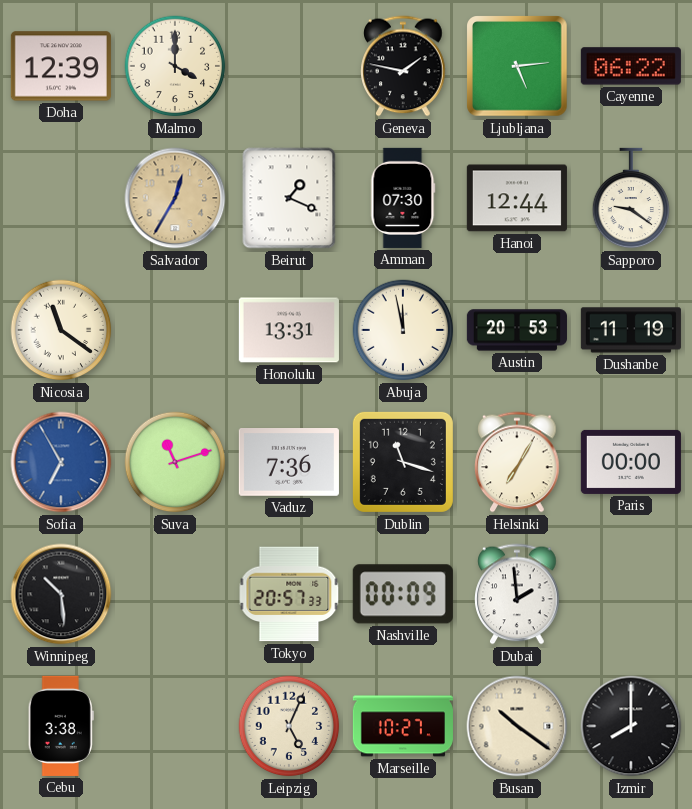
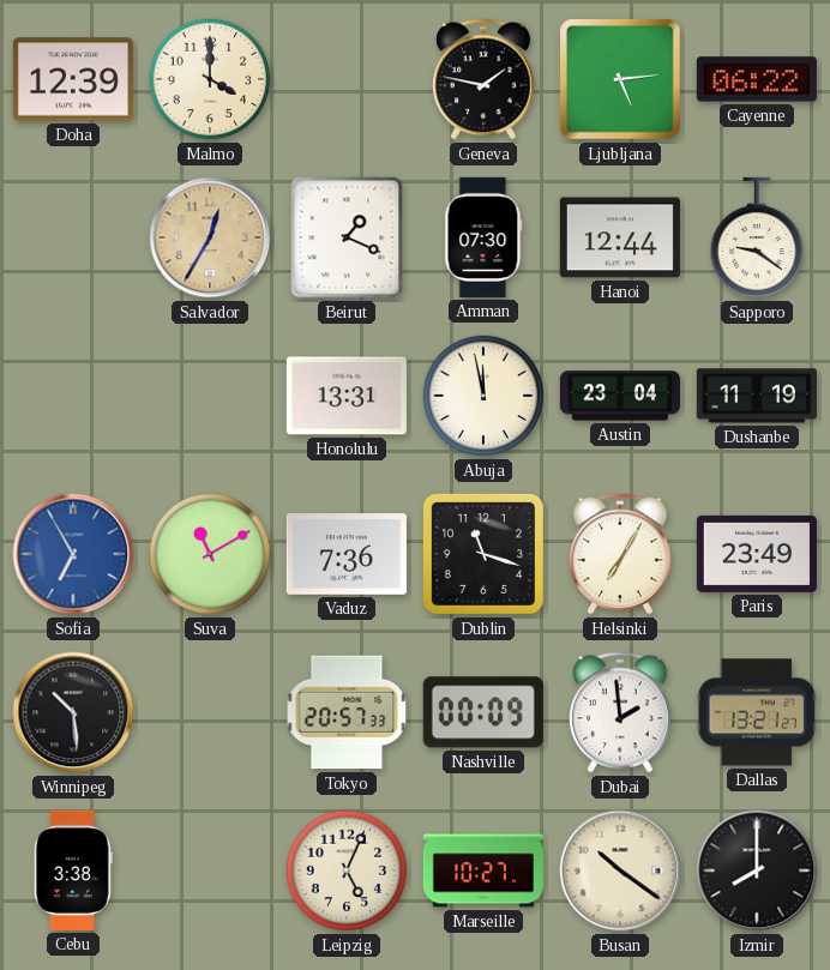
Nicosia: 11:21 -> none
Austin: 20:53 -> 23:04
Suva: 11:12 -> 11:10
Paris: 00:00 -> 23:49
Dallas: none -> 13:21
